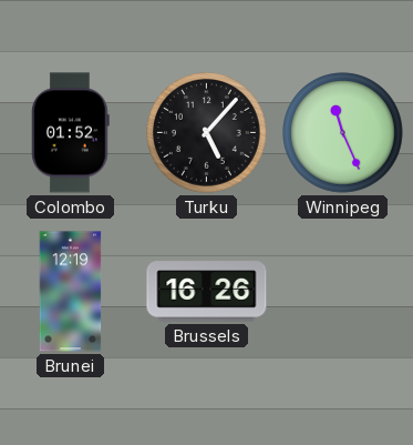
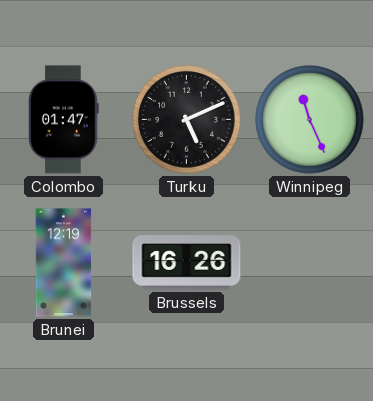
Colombo: 01:52 -> 01:47
Turku: 5:07 -> 5:11
